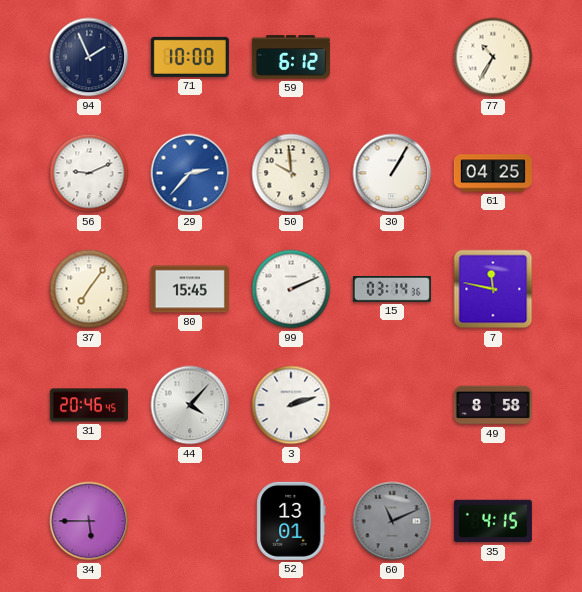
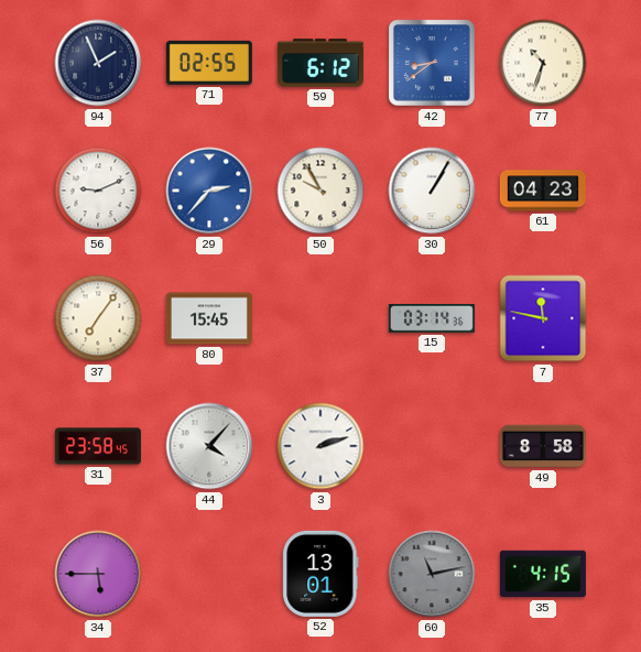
71: 10:00 -> 02:55
42: none -> 8:39
77: 10:35 -> 10:33
50: 9:59 -> 9:55
61: 04:25 -> 04:23
99: 2:11 -> none
31: 20:46 -> 23:58
60: 11:11 -> 11:13
